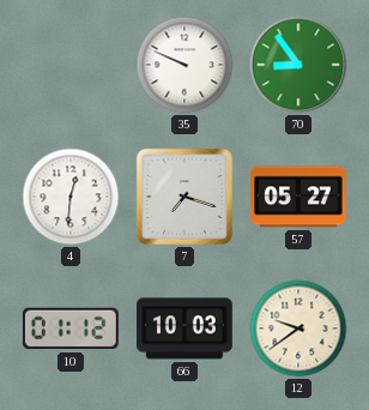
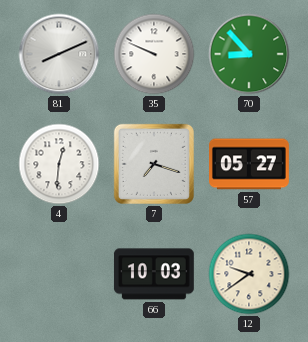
81: none -> 8:11
70: 8:54 -> 8:53
10: 01:12 -> none
